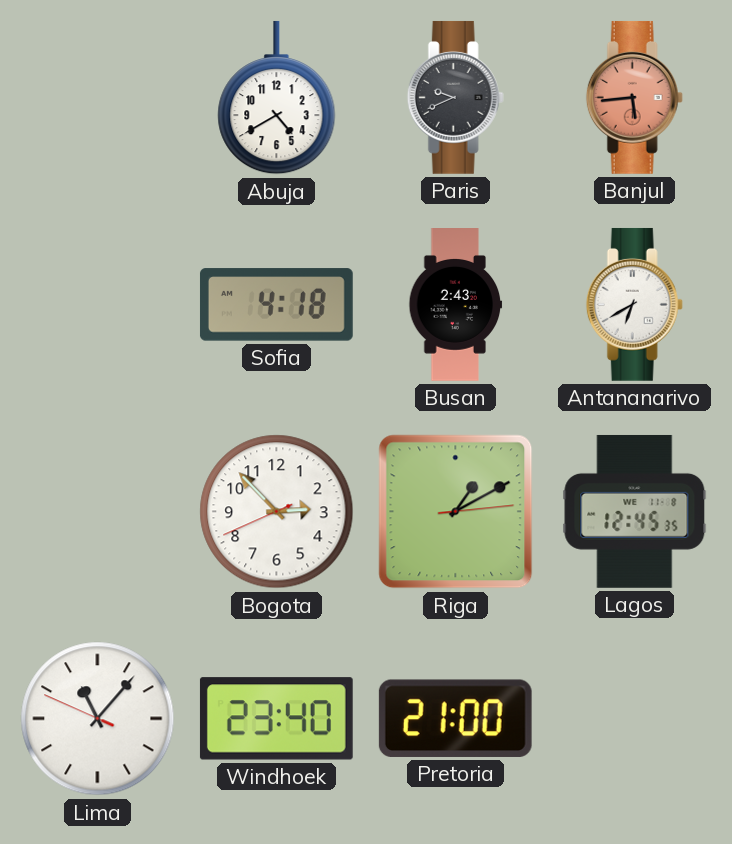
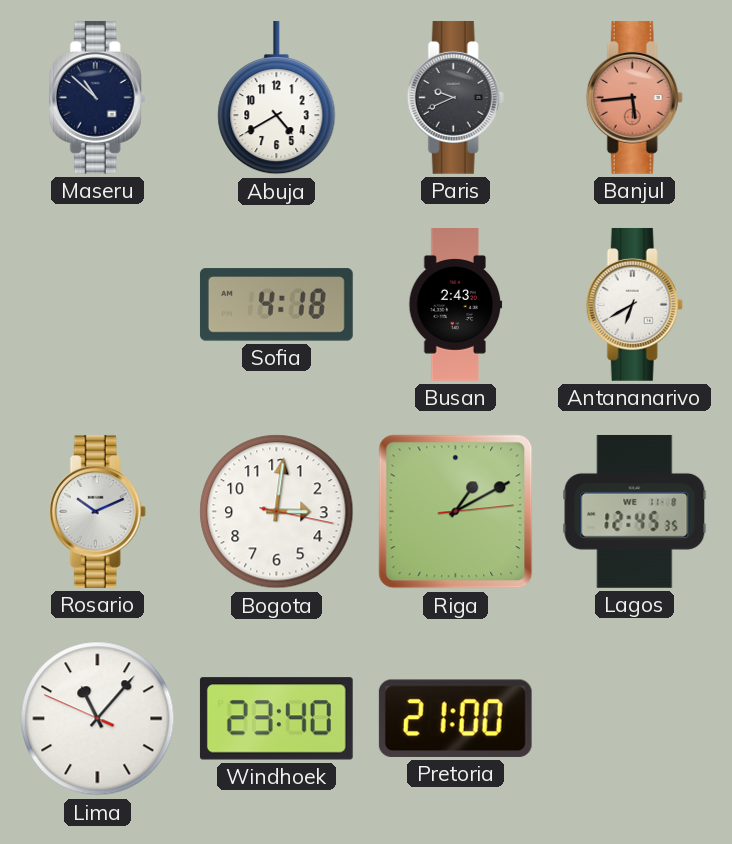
Maseru: none -> 10:52
Rosario: none -> 10:11
Bogota: 2:52 -> 3:01
